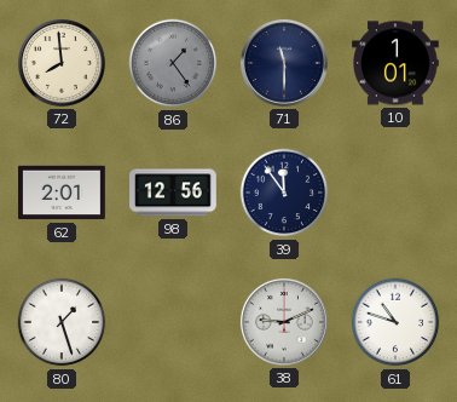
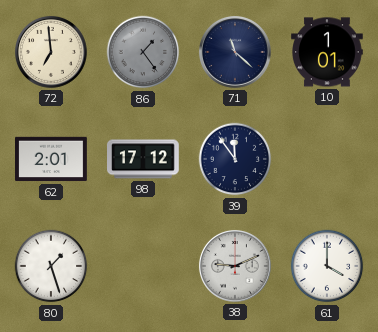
72: 7:59 -> 6:59
71: 11:30 -> 11:22
98: 12:56 -> 17:12
61: 10:48 -> 4:00
